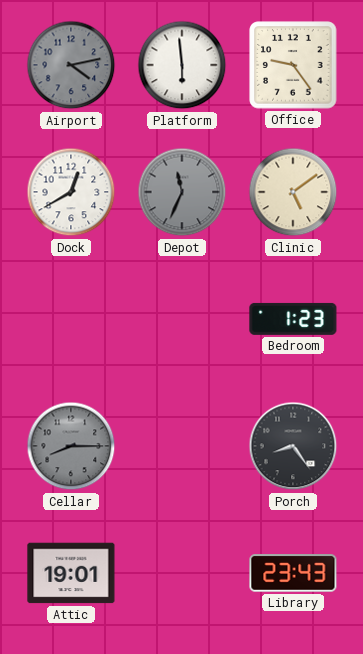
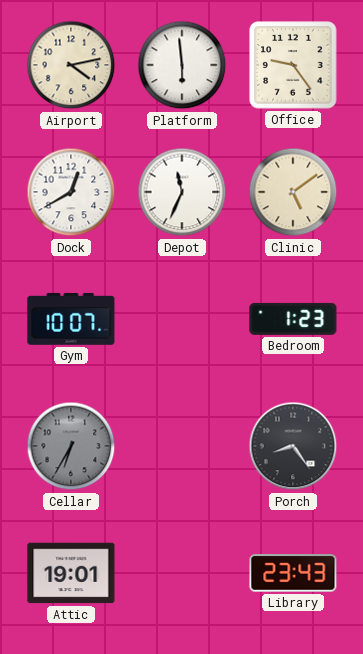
Airport dial: grey -> cream
Depot dial: grey -> white
Gym: none -> 10:07
Cellar: 8:15 -> 6:35
